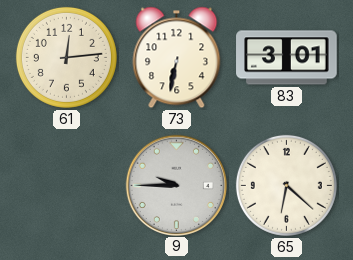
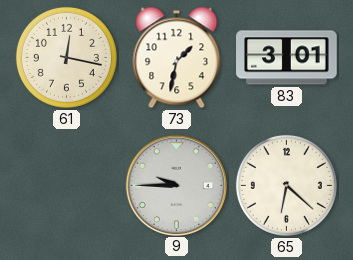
61: 12:14 -> 12:17
73: 6:32 -> 1:32
